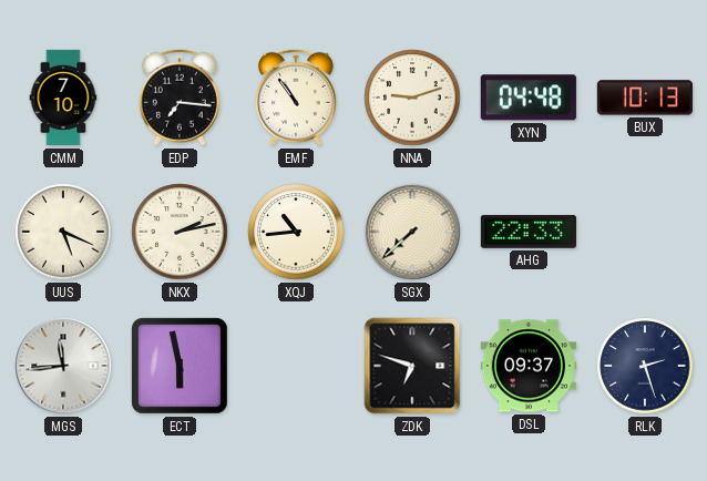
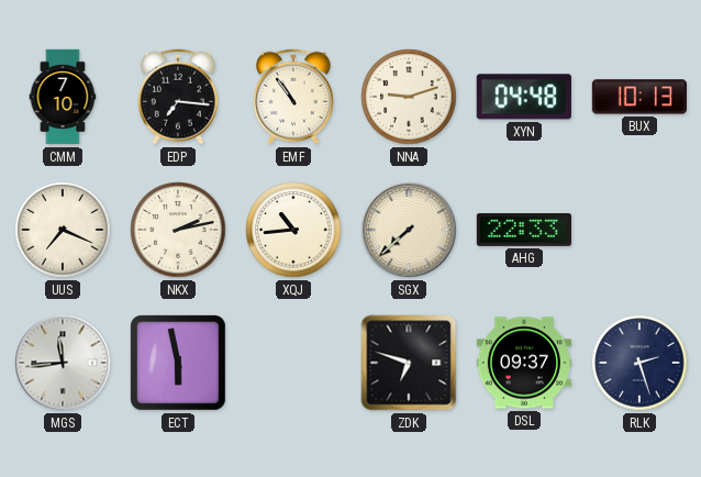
UUS: 5:19 -> 7:19
